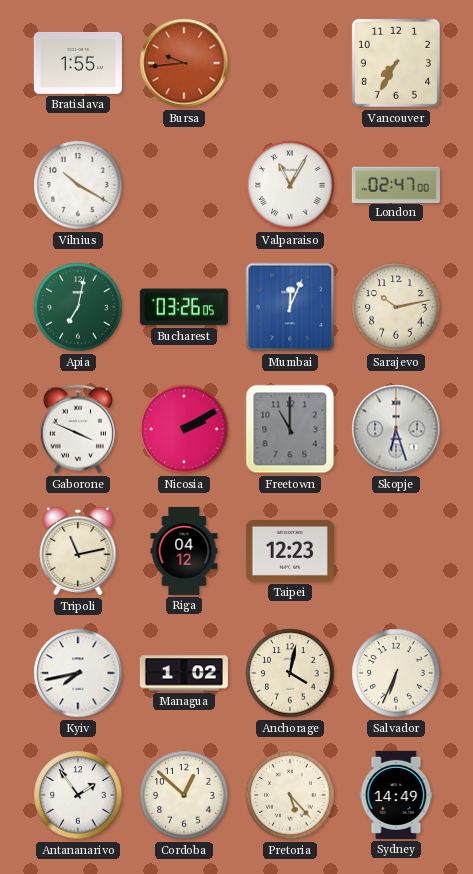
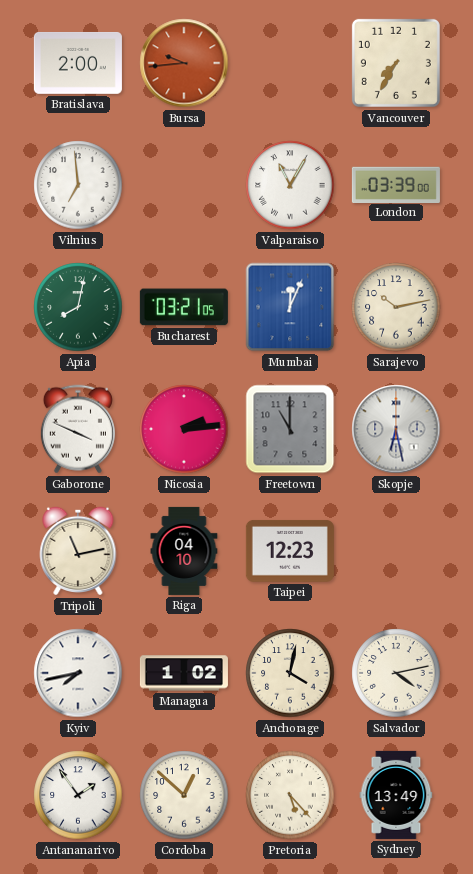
Bratislava: 1:55 -> 2:00
Vilnius: 10:20 -> 6:59
London: 02:47 -> 03:39
Apia: 7:02 -> 8:02
Bucharest: 03:26 -> 03:21
Nicosia: 2:10 -> 2:14
Skopje: 6:27 -> 6:28
Riga: 04:12 -> 04:10
Salvador: 6:34 -> 4:13
Sydney: 14:49 -> 13:49
